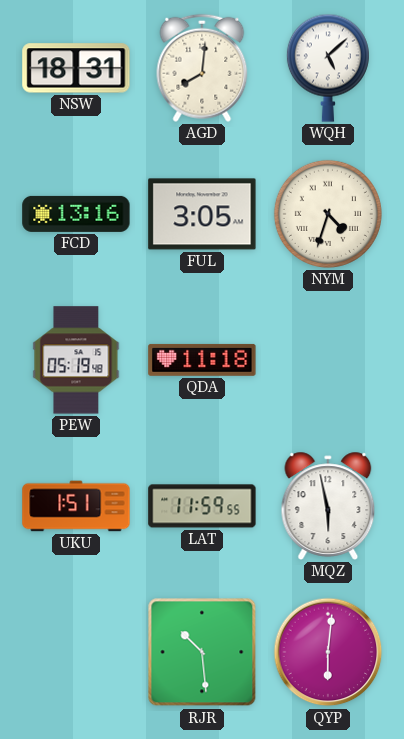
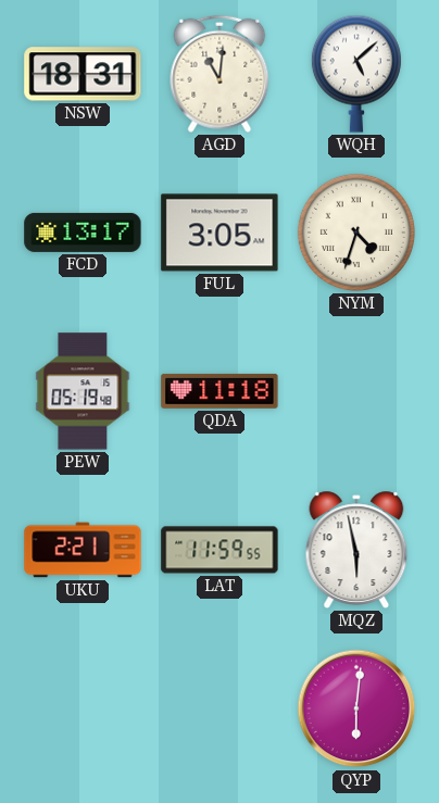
AGD: 8:01 -> 11:01
FCD: 13:16 -> 13:17
UKU: 1:51 -> 2:21
RJR: 10:29 -> none
